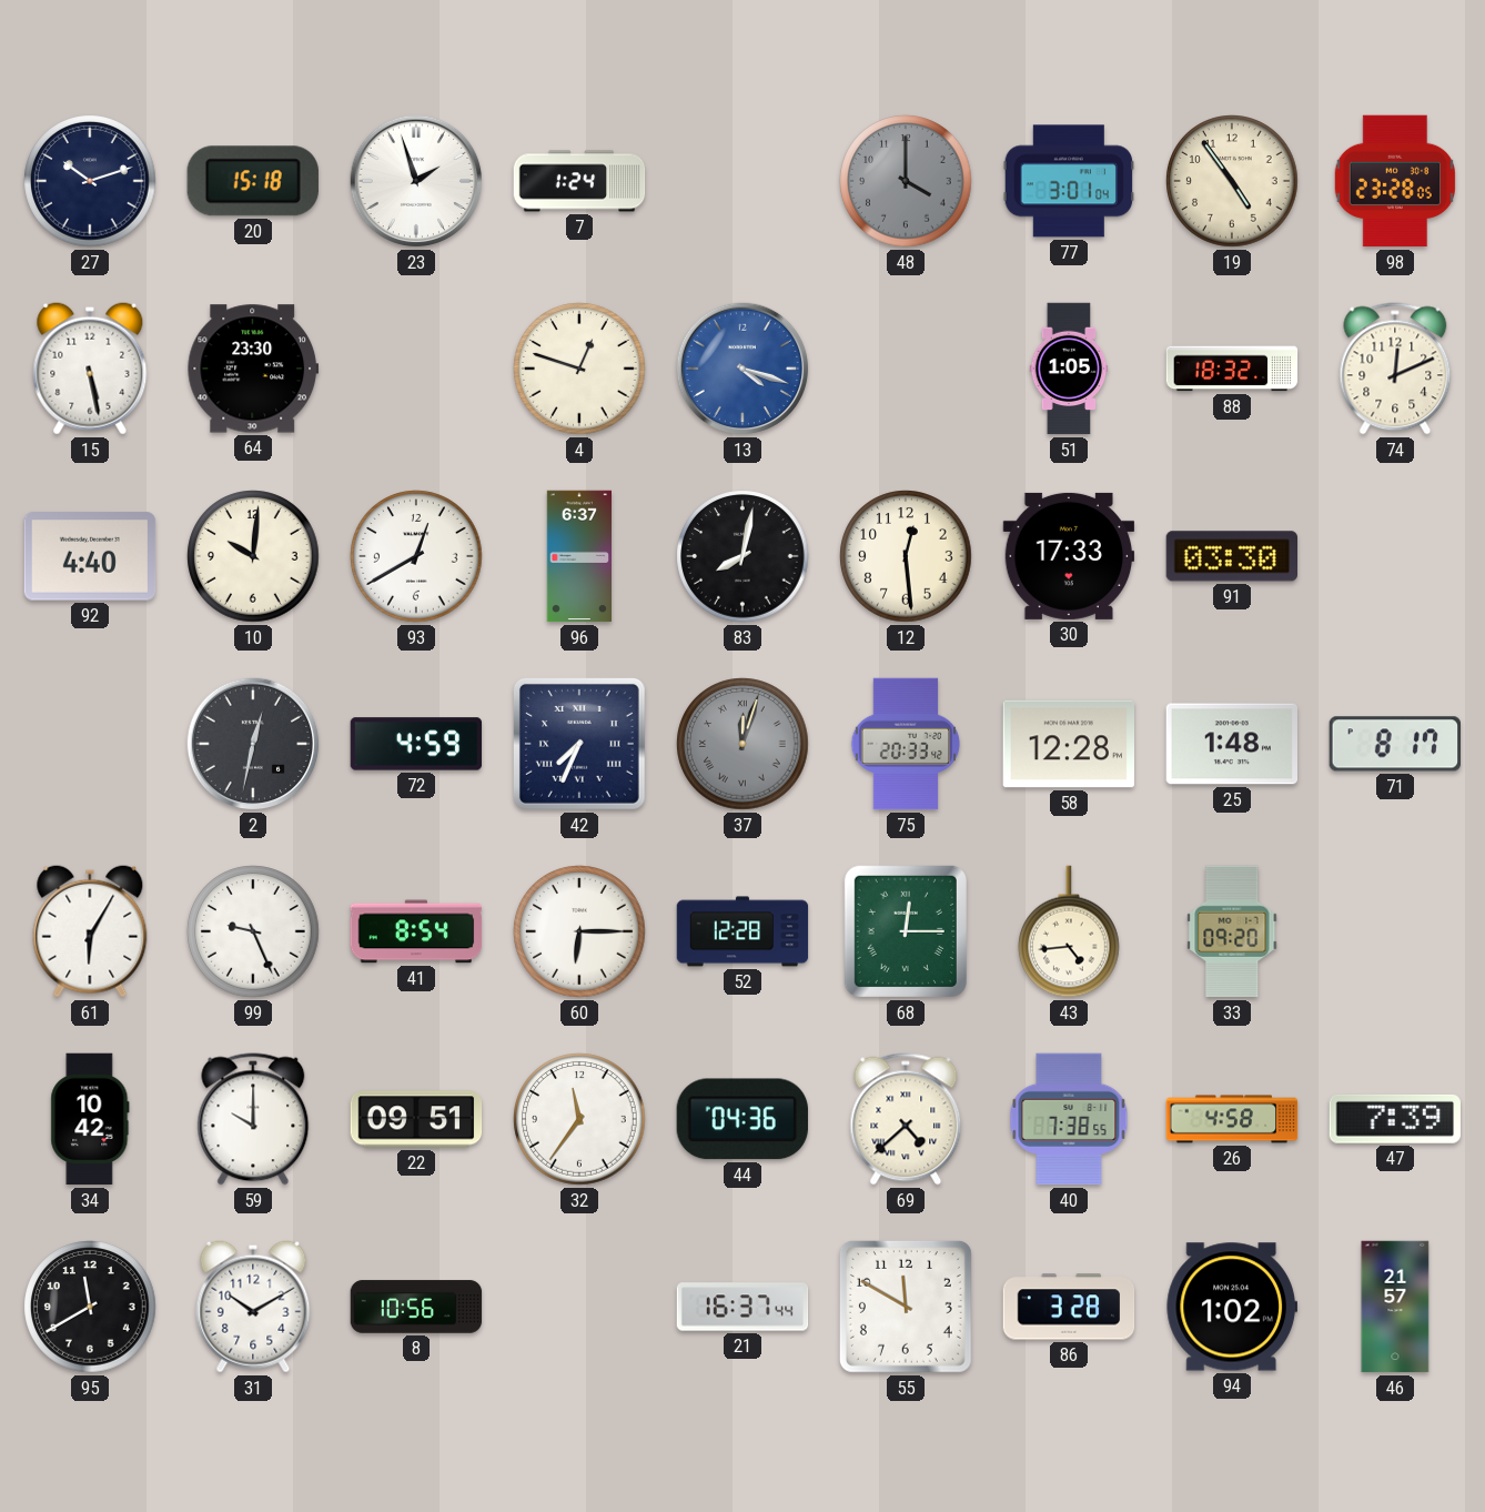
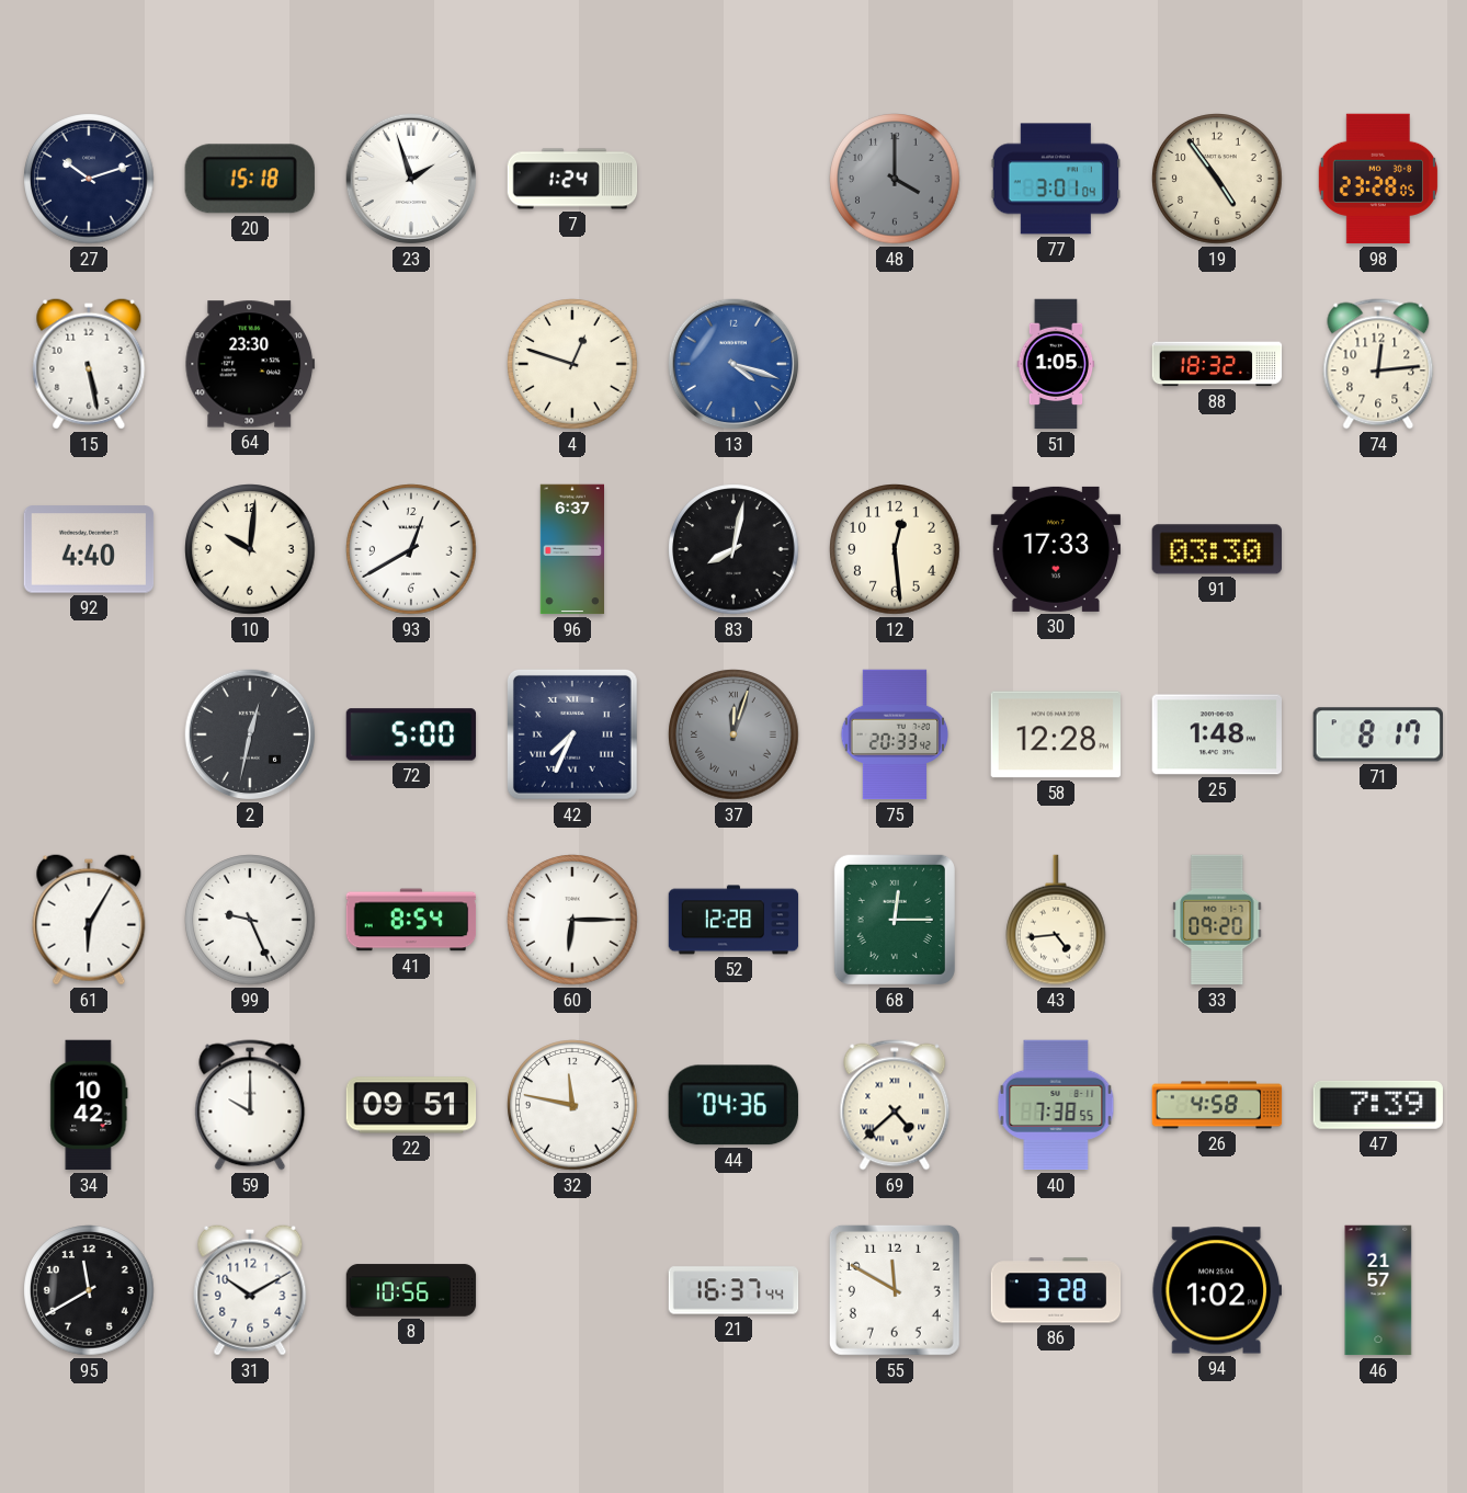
74: 12:11 -> 12:14
72: 4:59 -> 5:00
32: 11:36 -> 11:47
